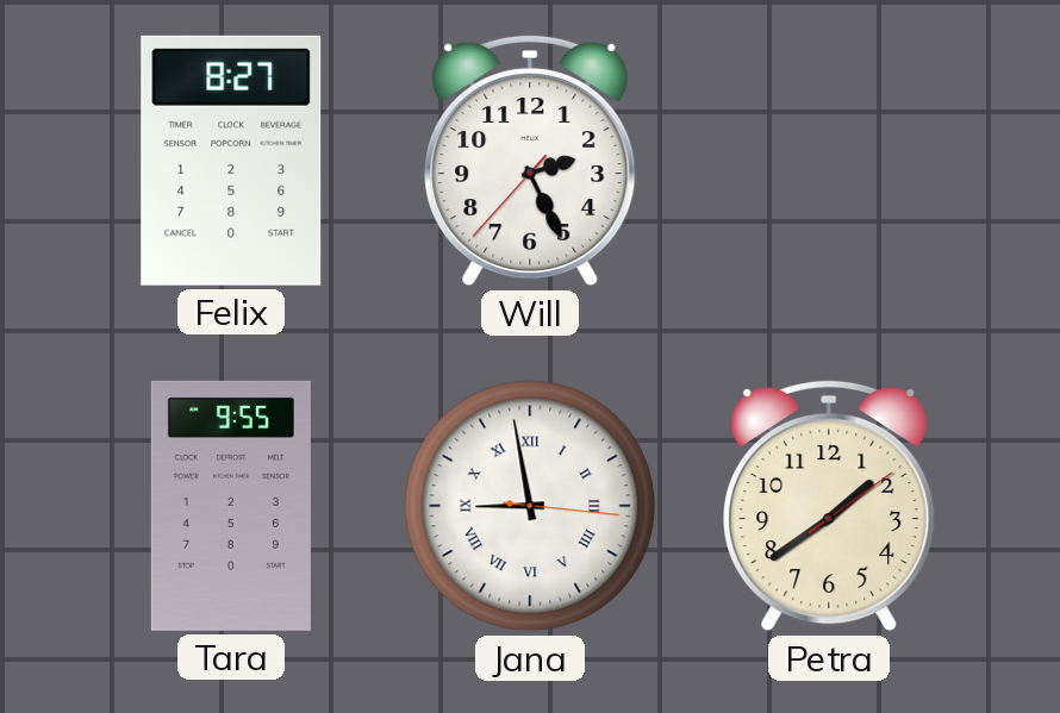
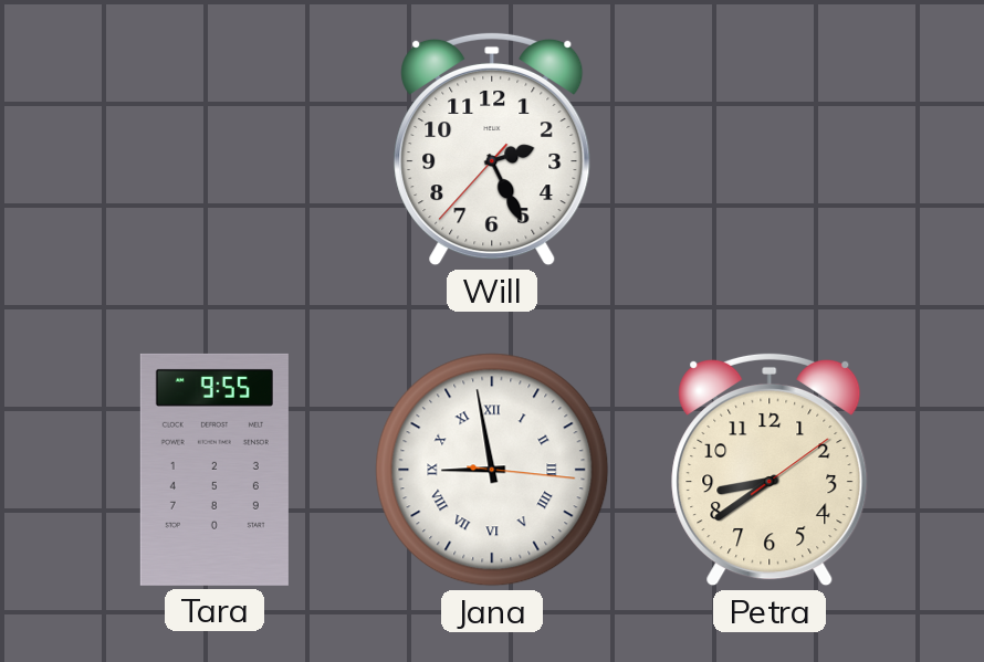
Felix: 8:27 -> none
Petra: 1:39 -> 8:39
